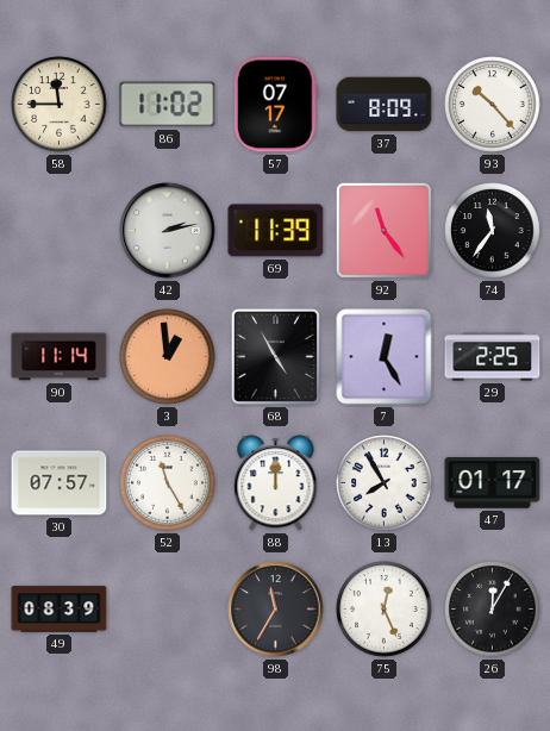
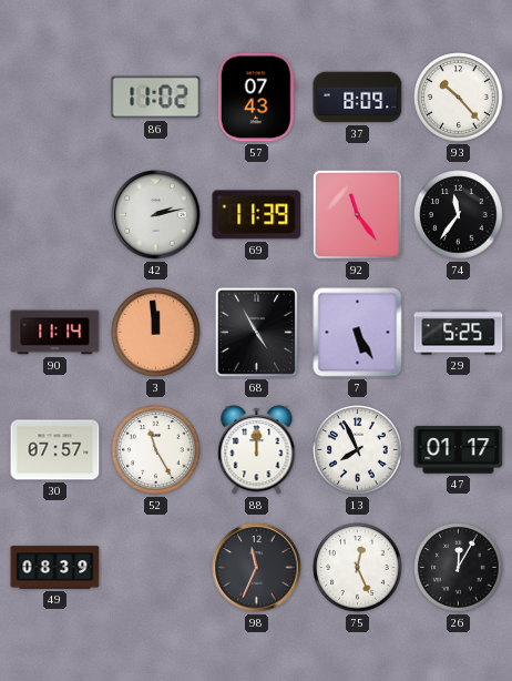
58: 11:45 -> none
57: 07:17 -> 07:43
3: 12:59 -> 11:59
7: 12:25 -> 5:25
29: 2:25 -> 5:25
13: 7:55 -> 7:56
98: 11:35 -> 11:34
